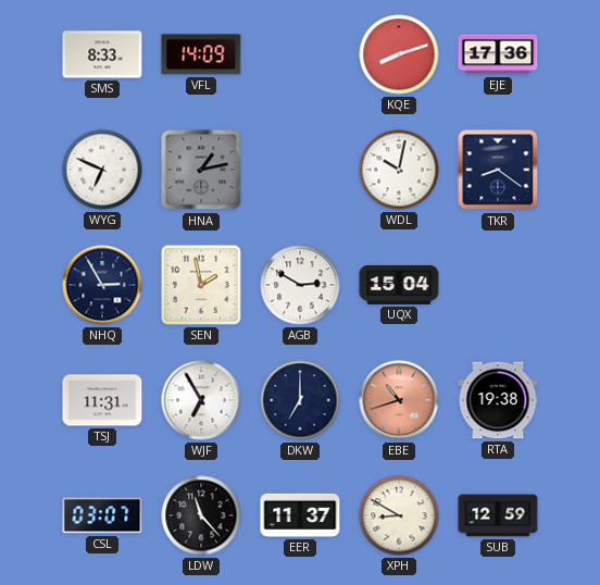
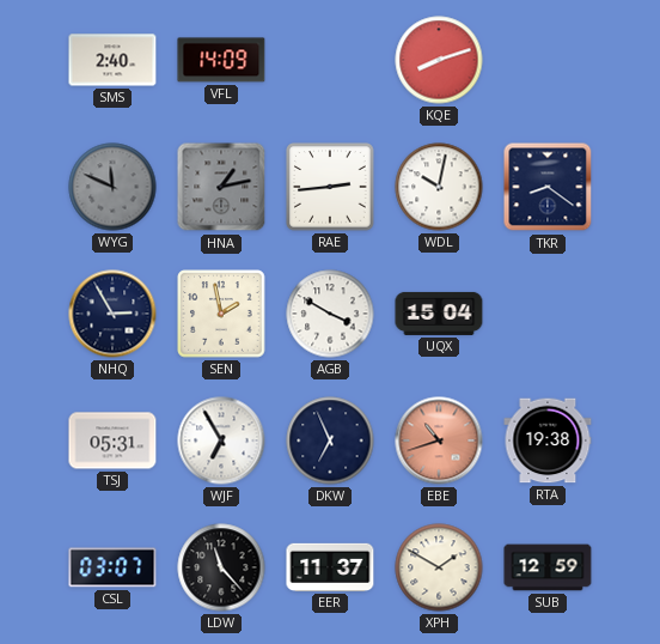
SMS: 8:33 -> 2:40
EJE: 17:36 -> none
WYG: 6:49 -> 11:49
WYG dial: white -> grey
RAE: none -> 2:44
AGB: 2:50 -> 3:50
TSJ: 11:31 -> 05:31
DKW: 7:00 -> 6:56
XPH: 8:50 -> 1:50
